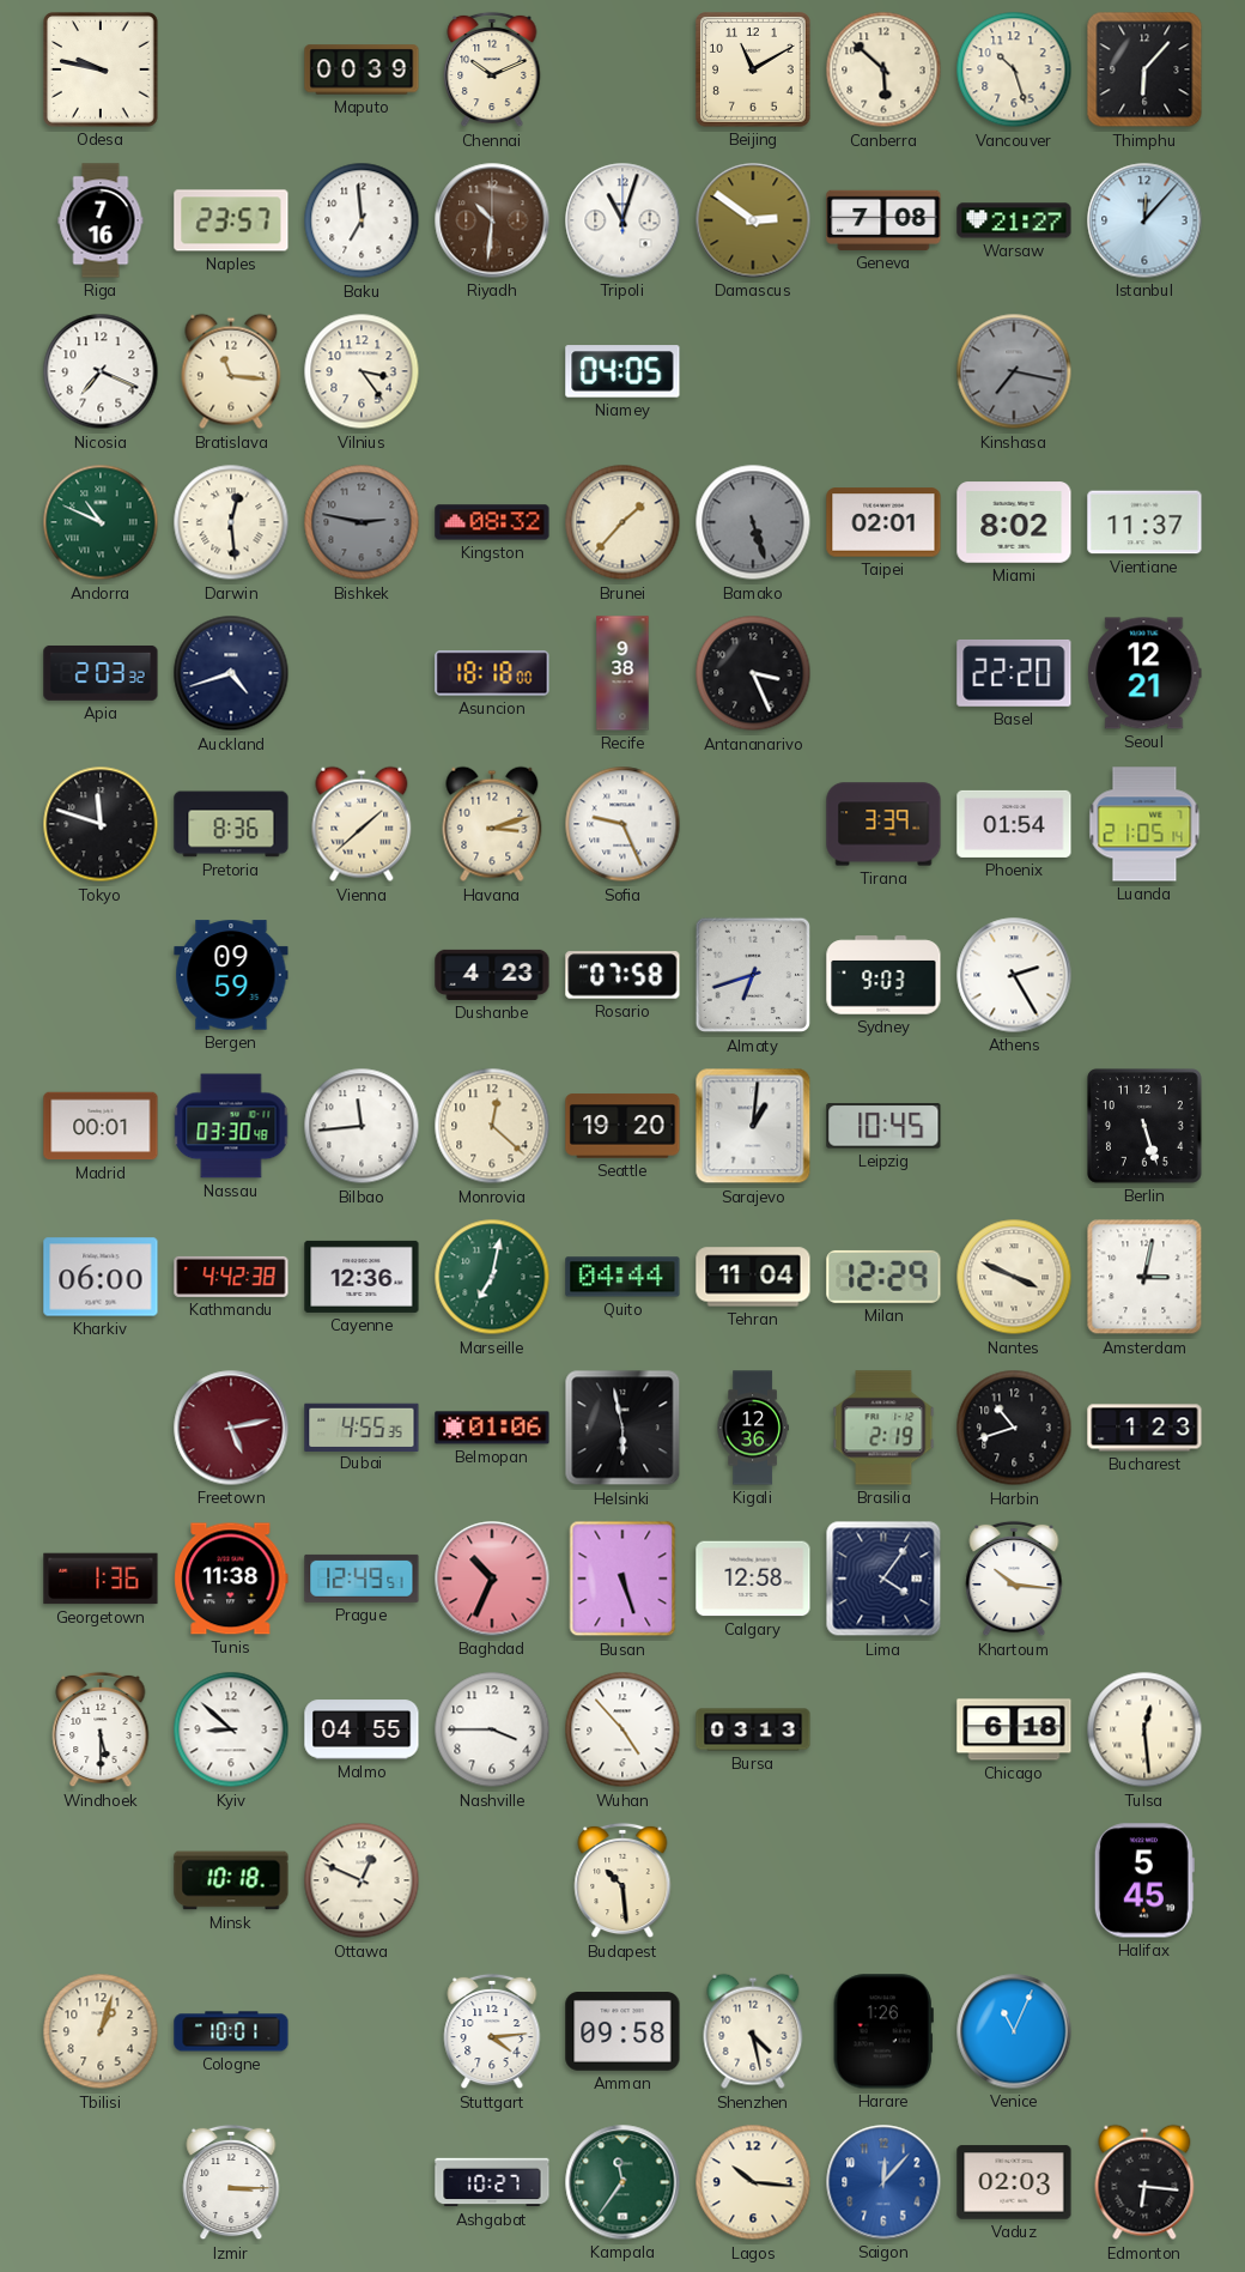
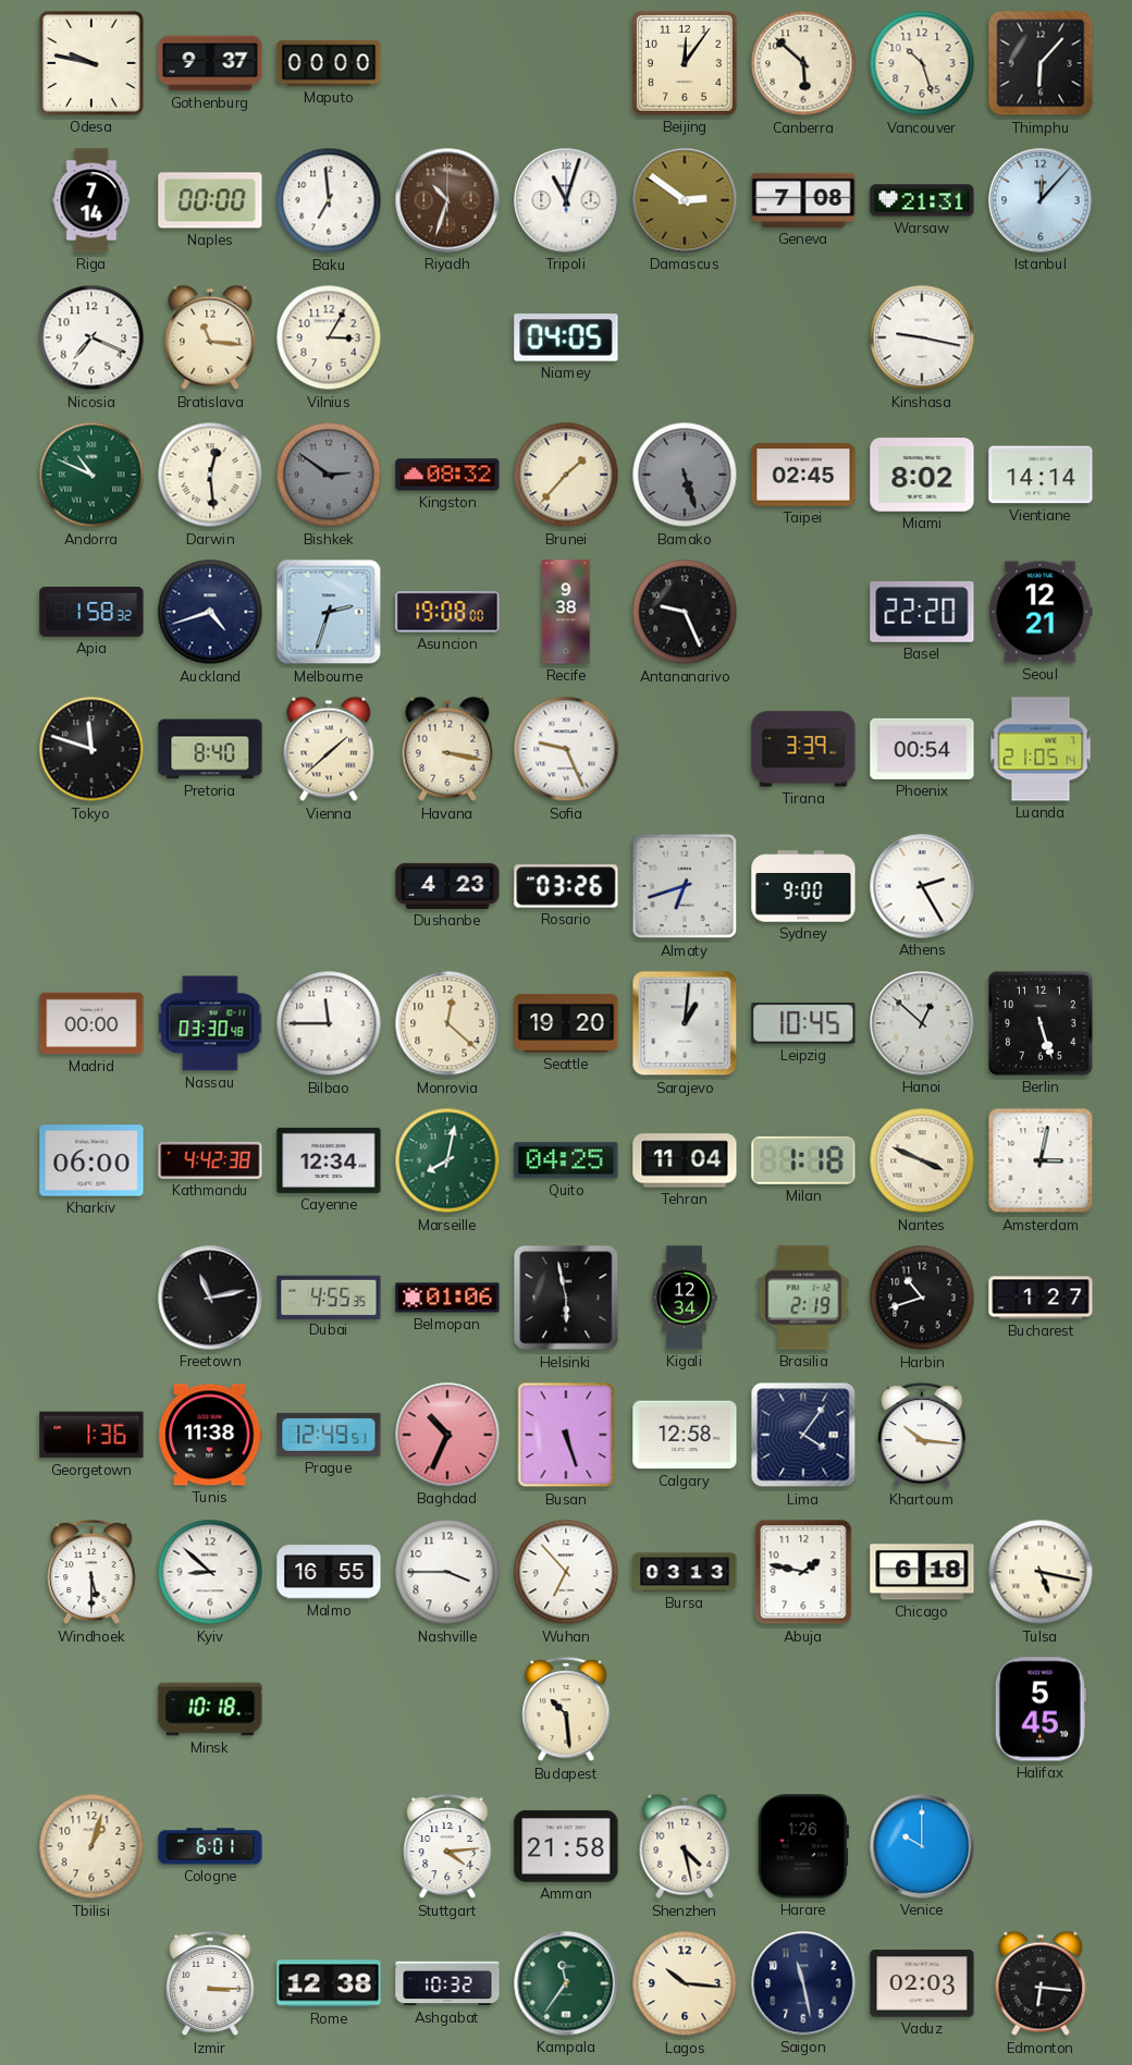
Gothenburg: none -> 9:37
Maputo: 00:39 -> 00:00
Chennai: 10:11 -> none
Beijing: 11:10 -> 12:06
Riga: 7:16 -> 7:14
Naples: 23:57 -> 00:00
Riyadh: 10:31 -> 10:33
Warsaw: 21:27 -> 21:31
Vilnius: 3:24 -> 3:05
Kinshasa: 7:17 -> 9:17
Kinshasa dial: grey -> white
Bishkek: 2:47 -> 2:51
Taipei: 02:01 -> 02:45
Vientiane: 11:37 -> 14:14
Apia: 2:03 -> 1:58
Melbourne: none -> 2:33
Asuncion: 18:18 -> 19:08
Antananarivo: 3:26 -> 9:26
Pretoria: 8:36 -> 8:40
Havana: 3:12 -> 3:17
Phoenix: 01:54 -> 00:54
Bergen: 09:59 -> none
Rosario: 07:58 -> 03:26
Sydney: 9:03 -> 9:00
Madrid: 00:01 -> 00:00
Bilbao: 11:44 -> 11:45
Hanoi: none -> 12:52
Cayenne: 12:36 -> 12:34
Marseille: 7:02 -> 8:02
Quito: 04:44 -> 04:25
Milan: 12:29 -> 1:18
Freetown: 5:13 -> 11:13
Freetown dial: burgundy -> black
Kigali: 12:36 -> 12:34
Bucharest: 1:23 -> 1:27
Malmo: 04:55 -> 16:55
Wuhan: 4:53 -> 6:53
Abuja: none -> 1:47
Tulsa: 12:29 -> 5:17
Ottawa: 12:49 -> none
Cologne: 10:01 -> 6:01
Amman: 09:58 -> 21:58
Venice: 11:04 -> 10:00
Rome: none -> 12:38
Ashgabat: 10:27 -> 10:32
Saigon: 12:07 -> 11:28
Saigon dial: blue -> navy
